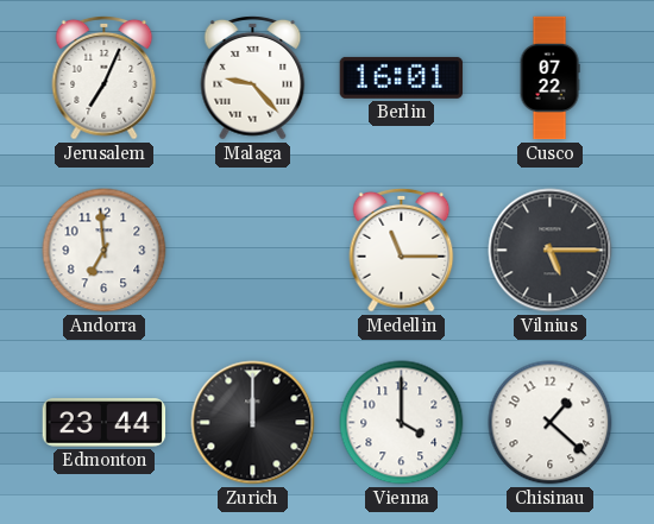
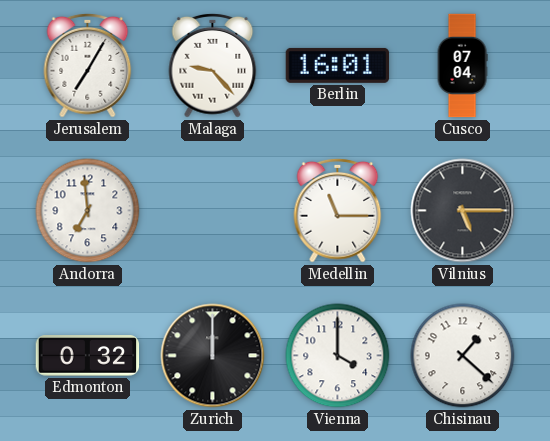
Jerusalem: 7:04 -> 7:05
Cusco: 07:22 -> 07:04
Edmonton: 23:44 -> 0:32
